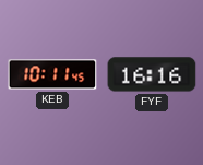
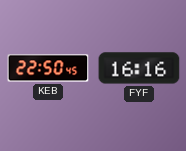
KEB: 10:11 -> 22:50
